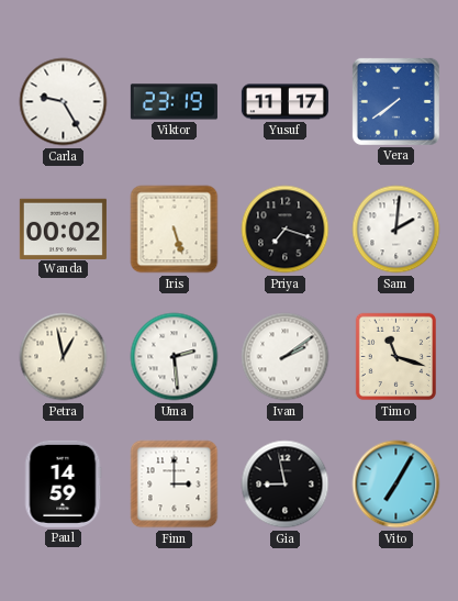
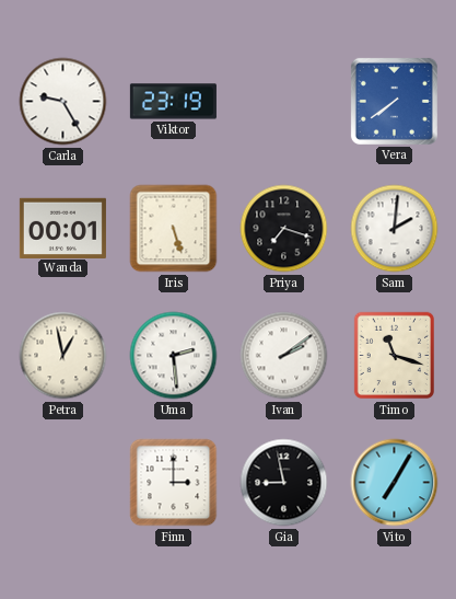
Yusuf: 11:17 -> none
Wanda: 00:02 -> 00:01
Paul: 14:59 -> none
